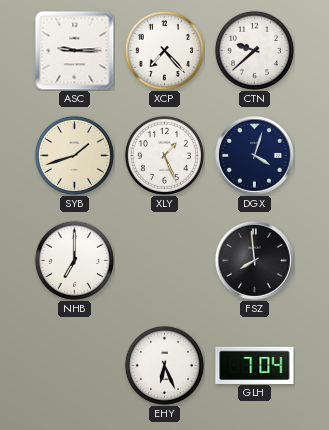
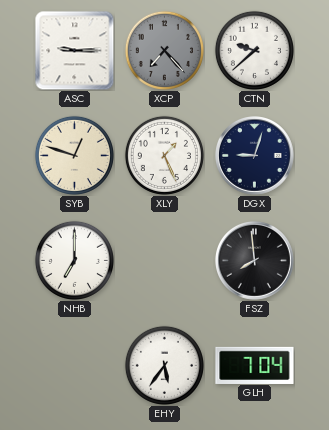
XCP dial: white -> grey
SYB: 1:42 -> 12:48
DGX: 4:03 -> 9:03
EHY: 6:26 -> 5:36
